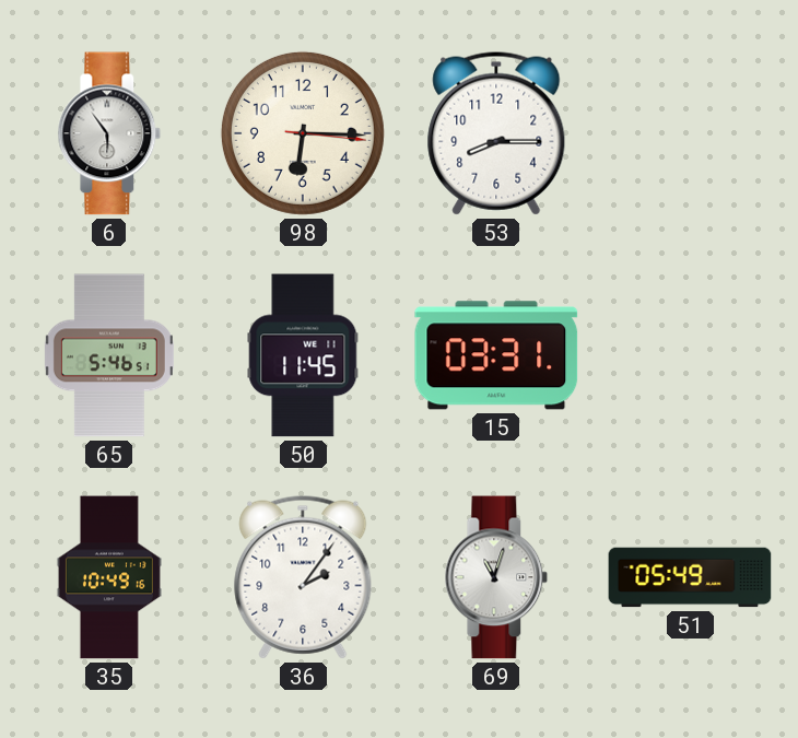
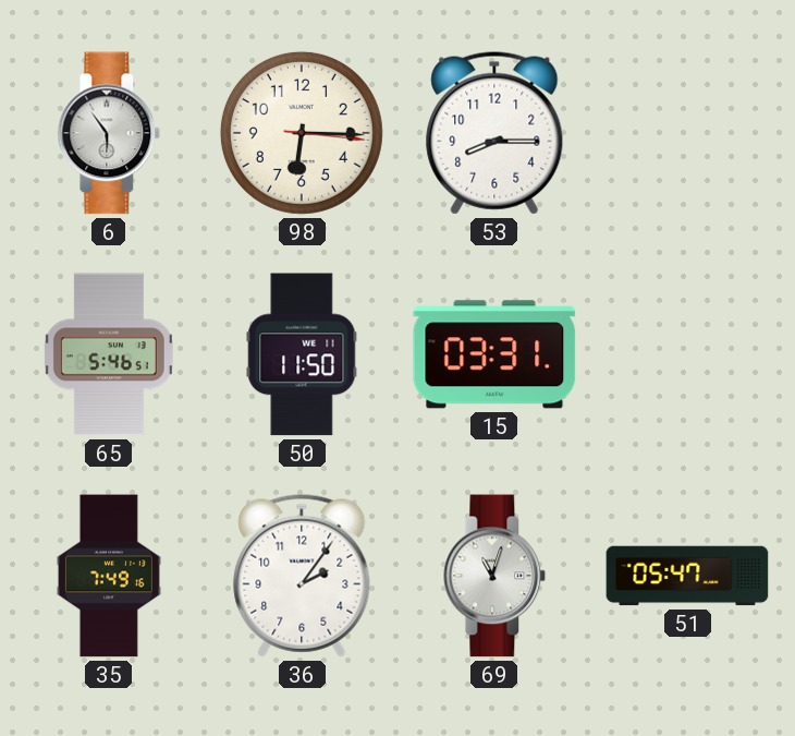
50: 11:45 -> 11:50
35: 10:49 -> 7:49
51: 05:49 -> 05:47
